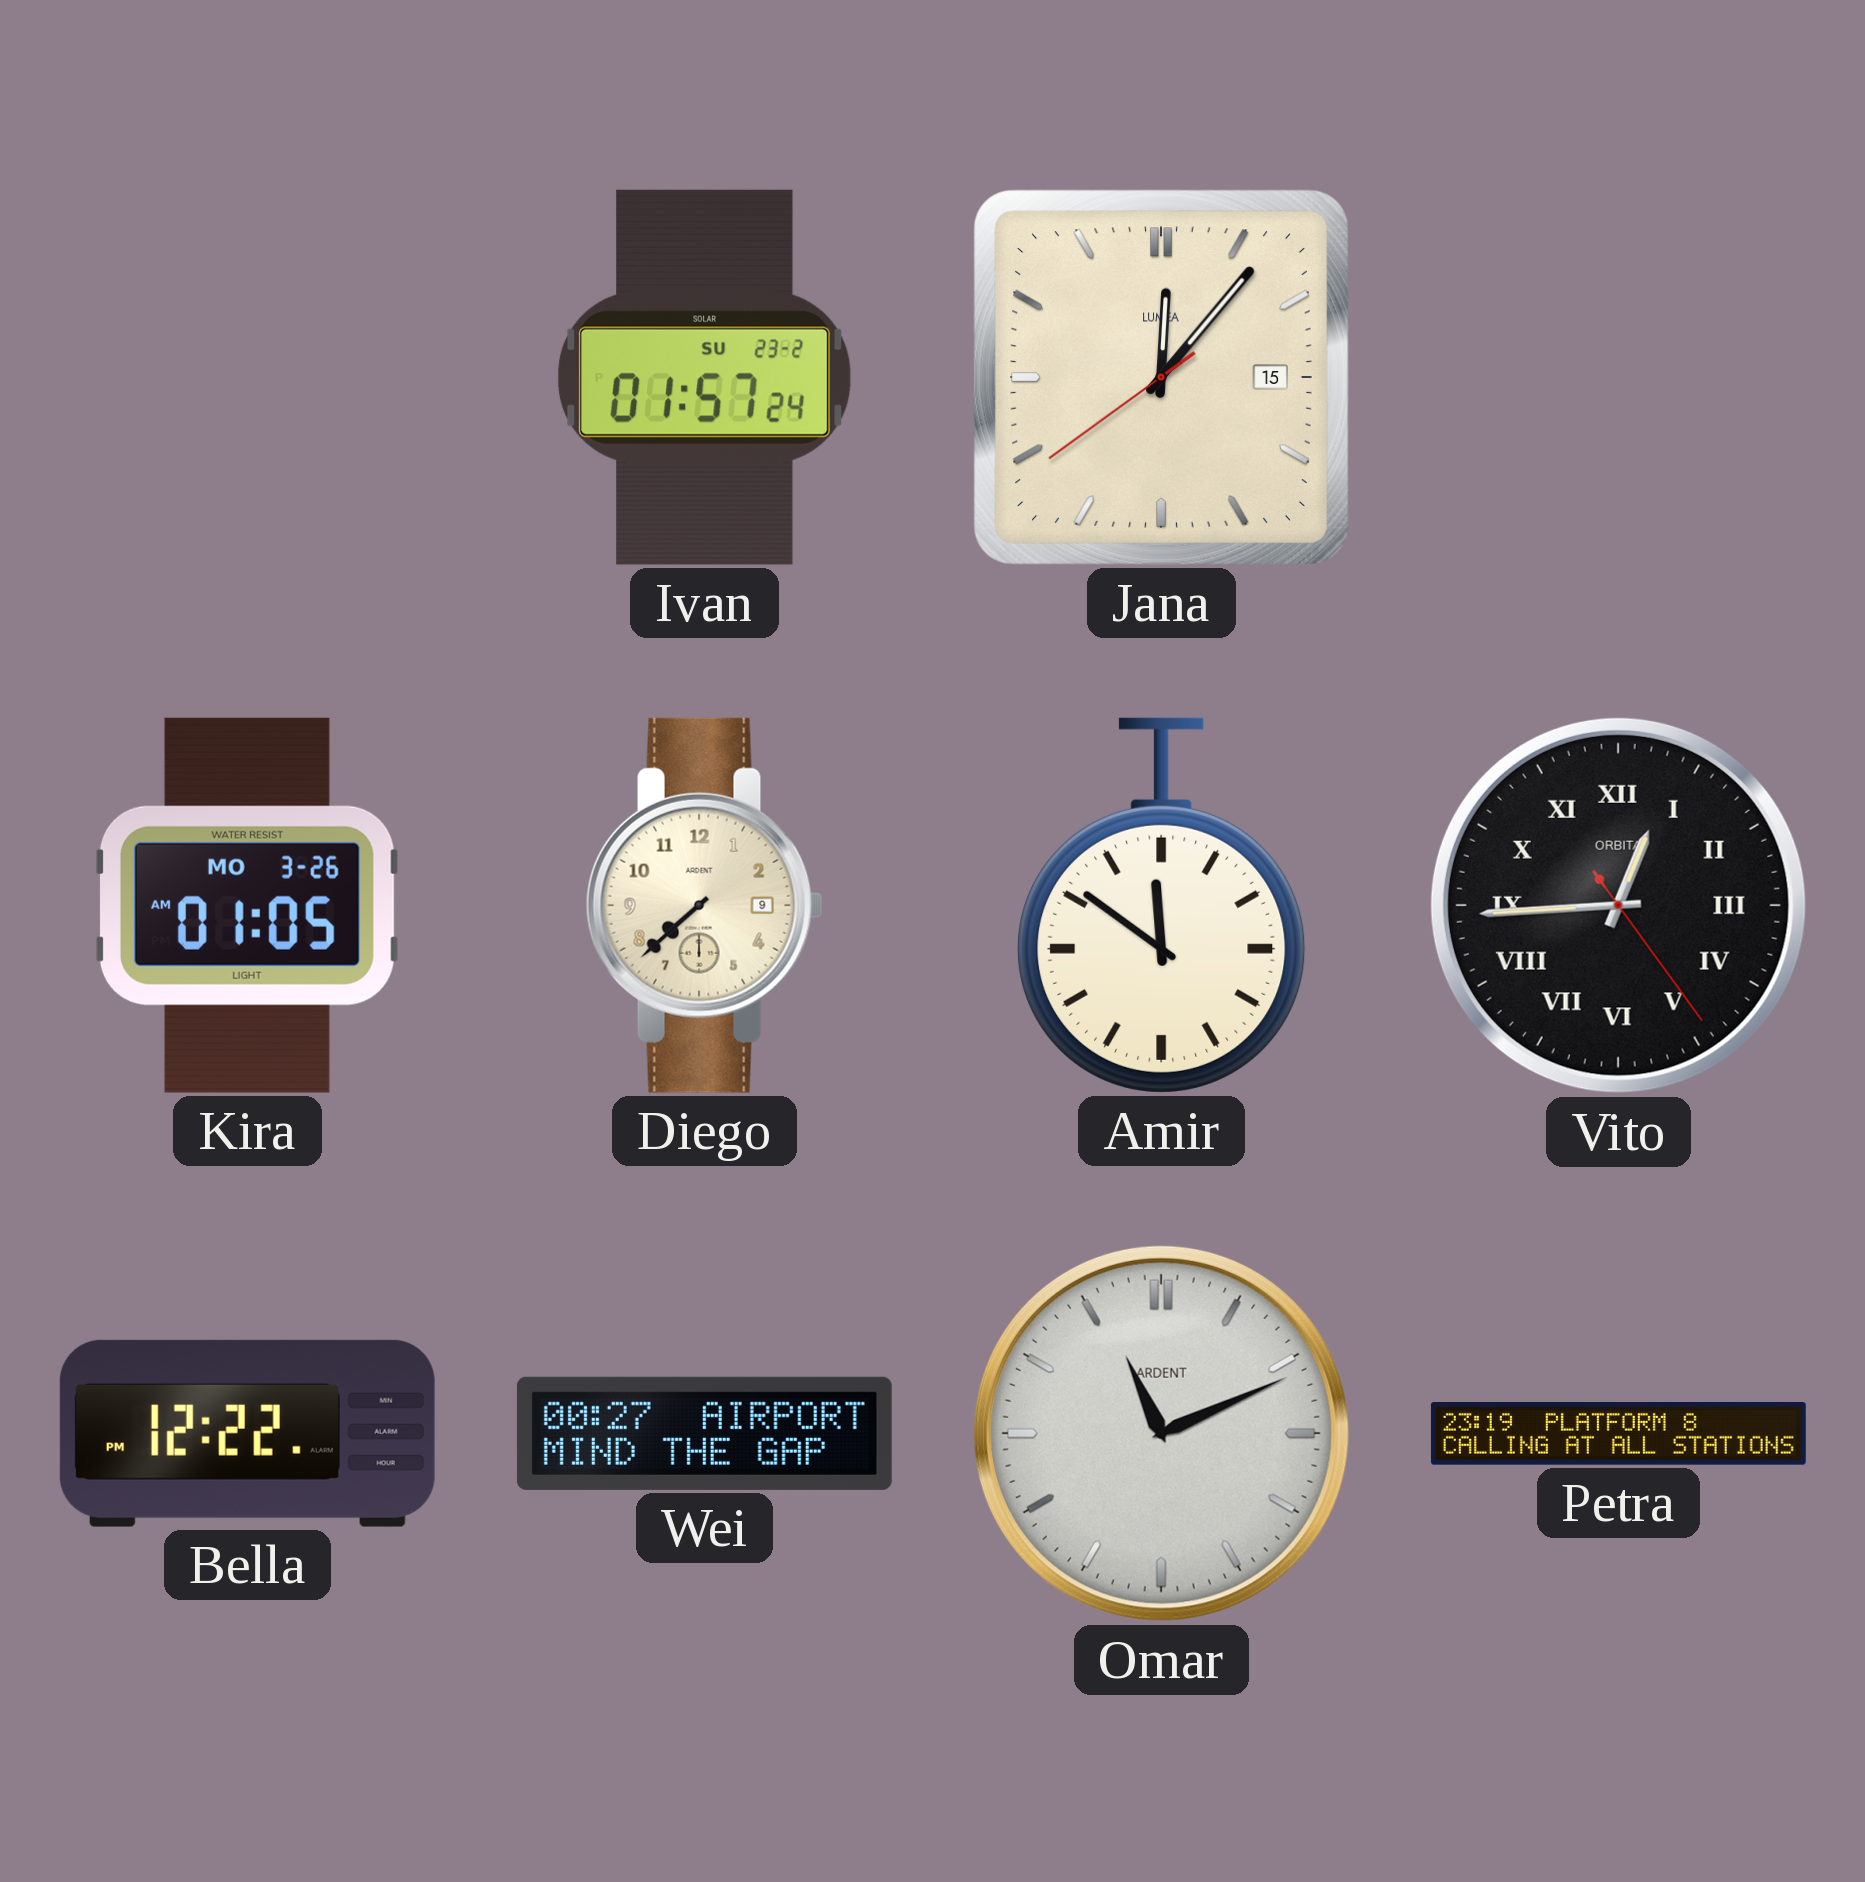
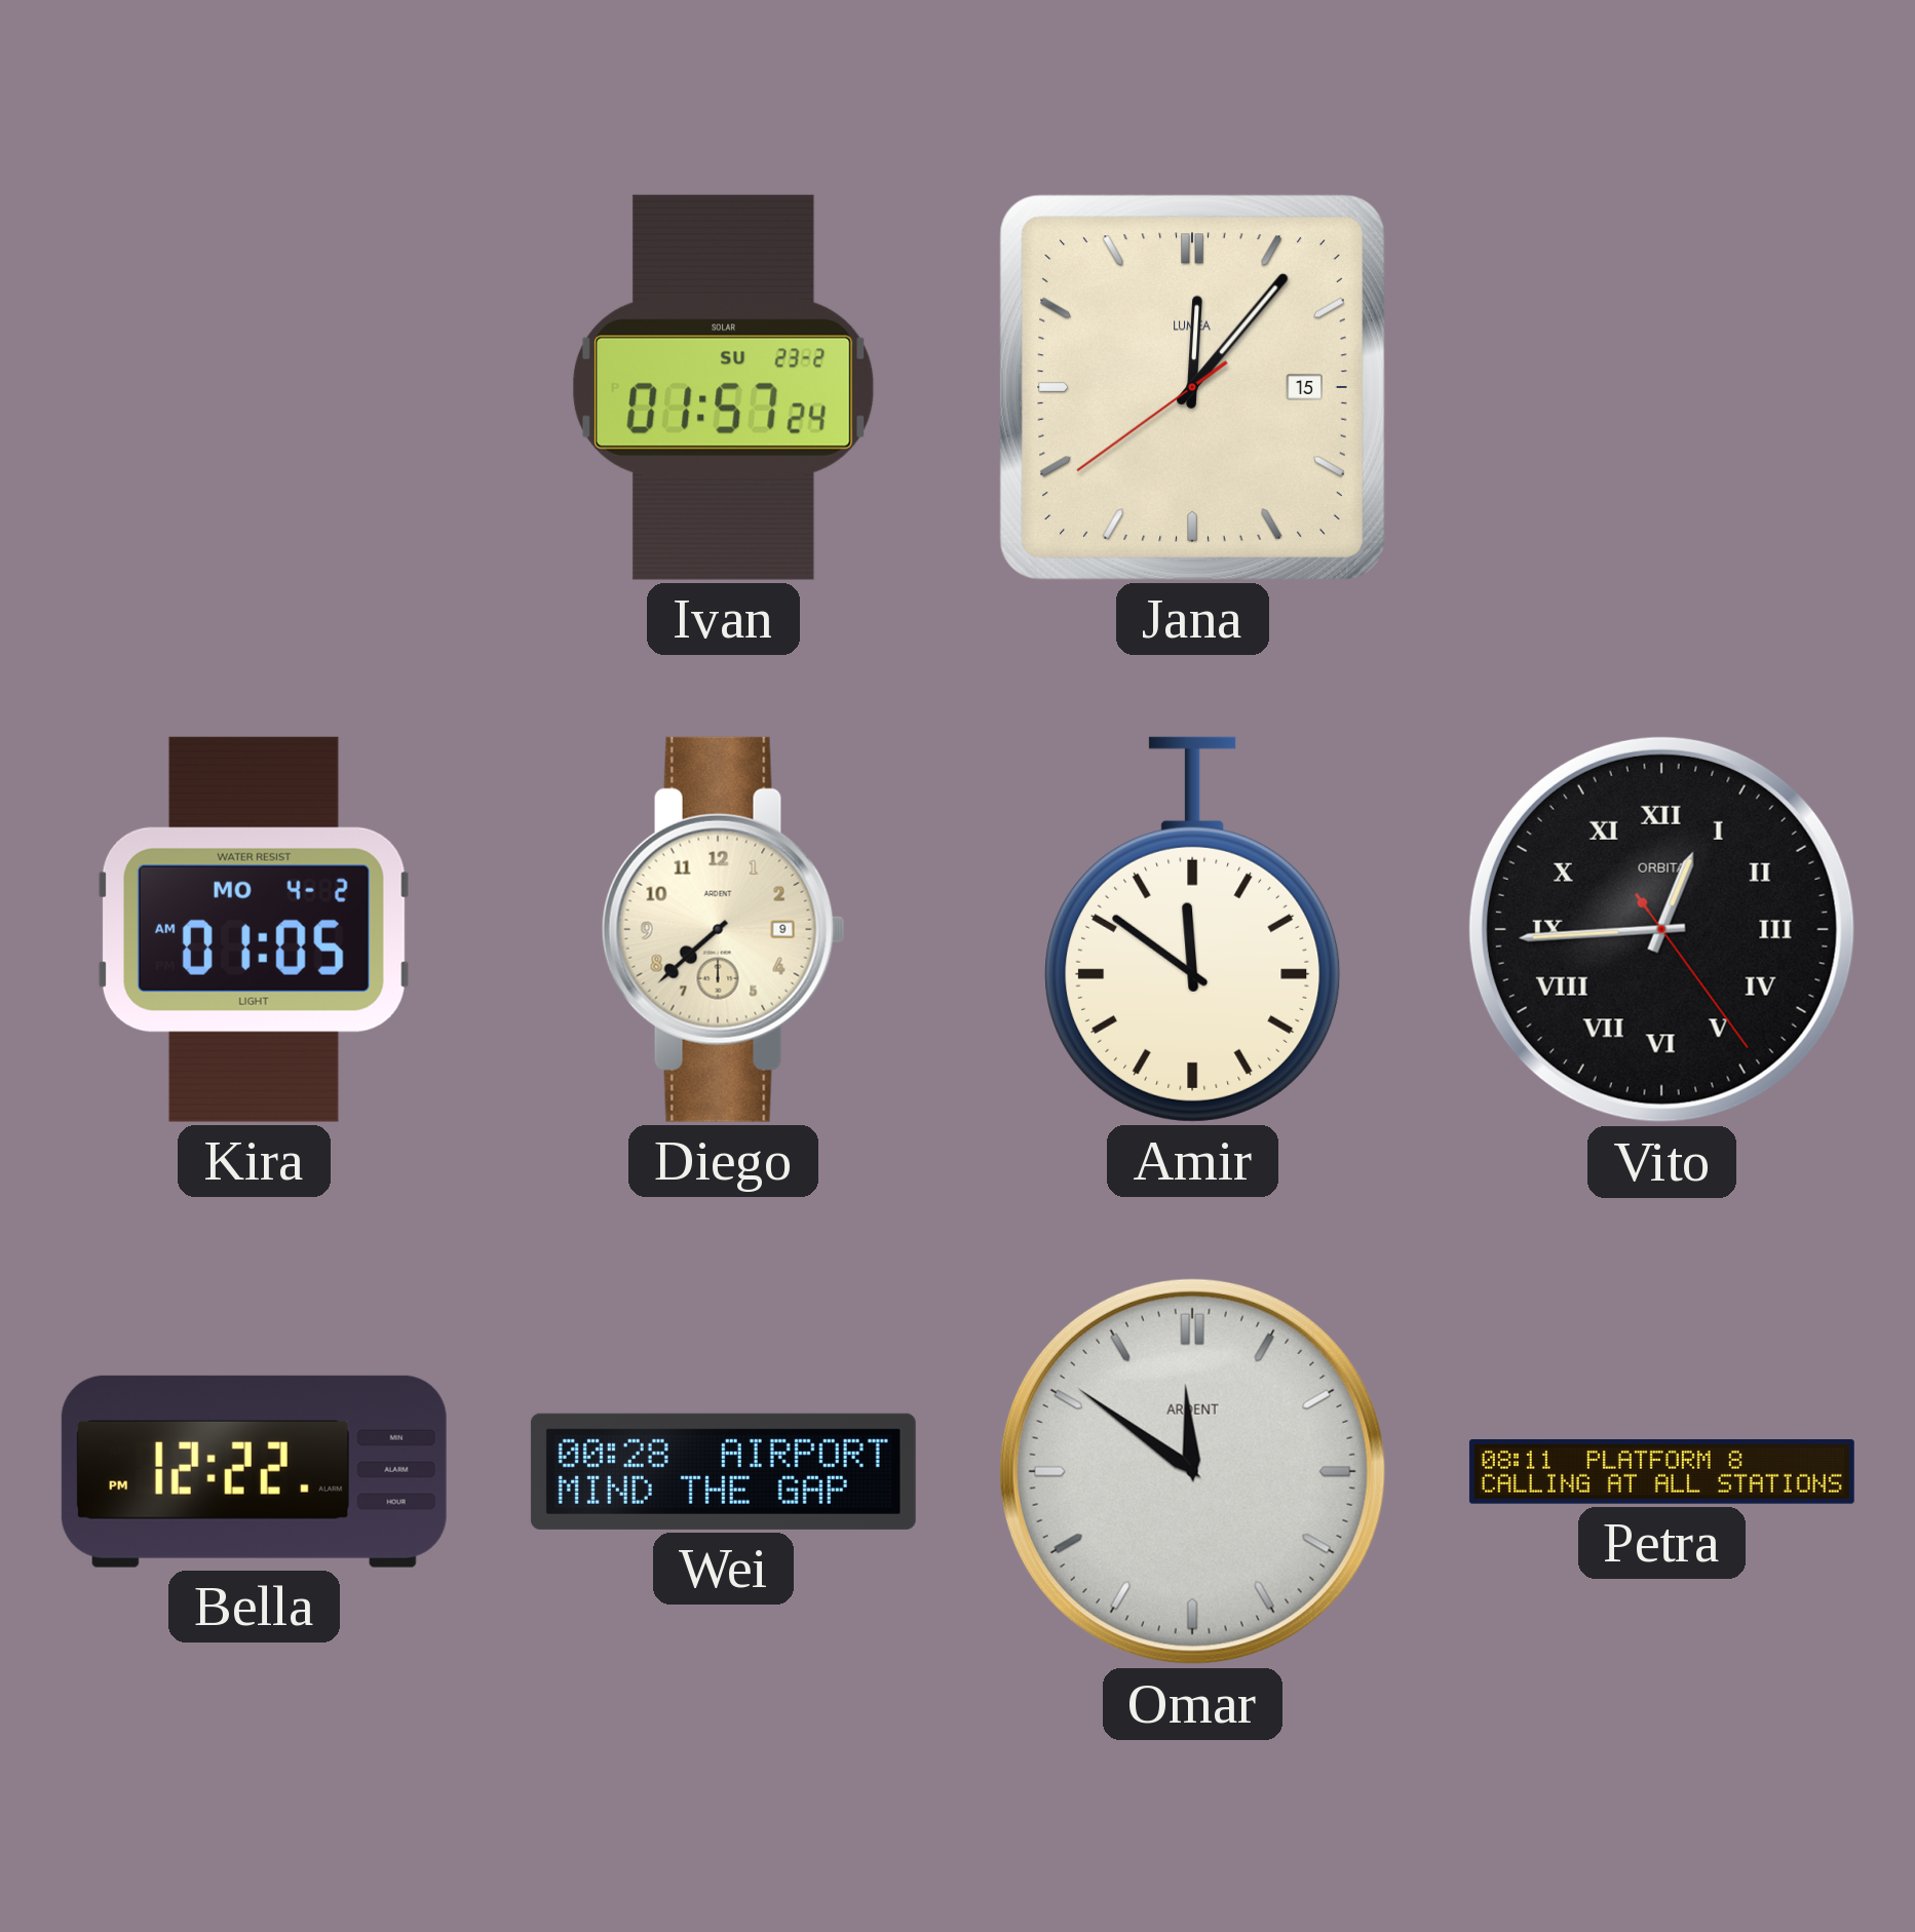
Kira date: MO 3-26 -> MO 4-2
Wei: 00:27 -> 00:28
Omar: 11:11 -> 11:51
Petra: 23:19 -> 08:11
